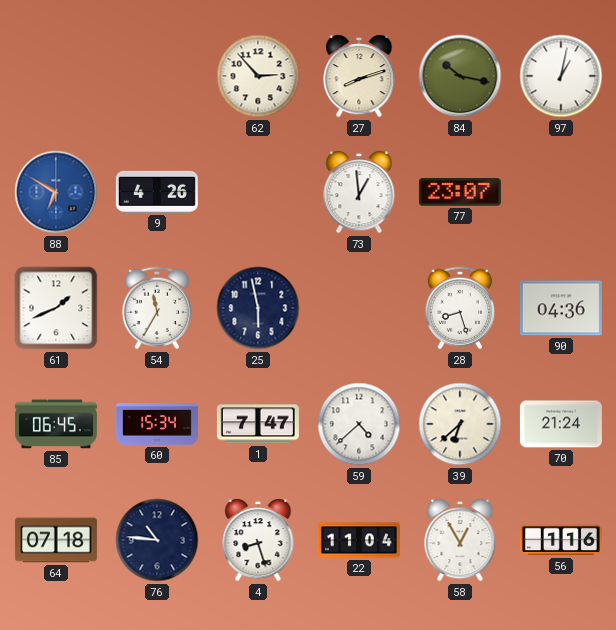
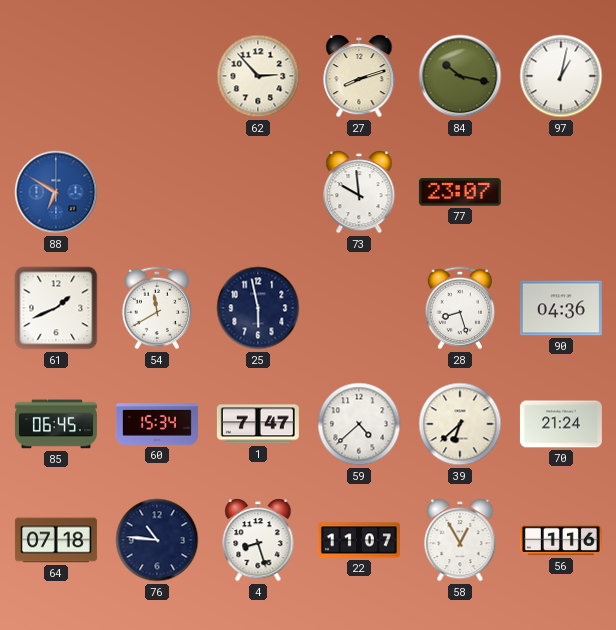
9: 4:26 -> none
73: 12:59 -> 9:59
54: 11:35 -> 11:40
22: 11:04 -> 11:07
